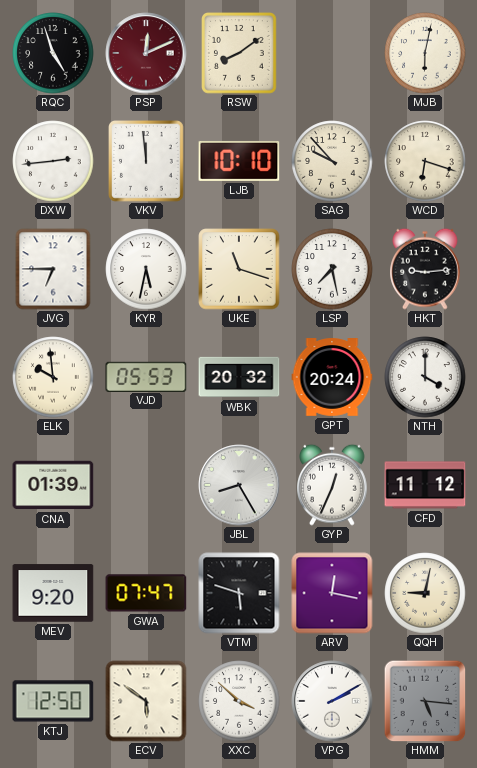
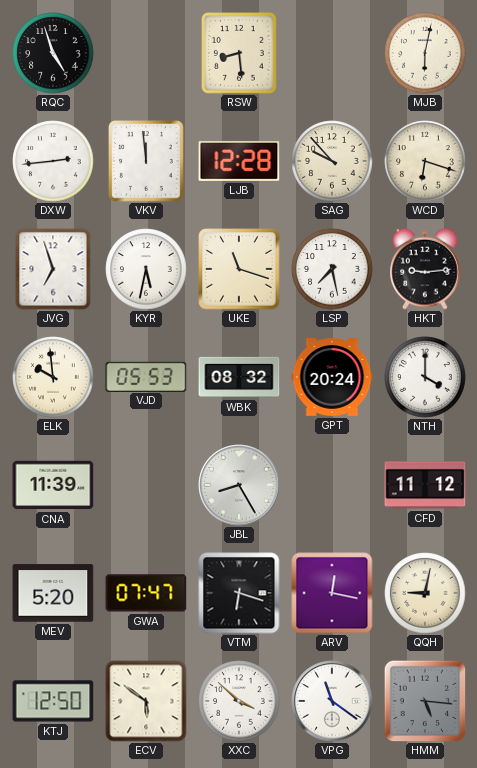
PSP: 12:11 -> none
RSW: 8:09 -> 8:29
LJB: 10:10 -> 12:28
JVG: 6:45 -> 6:57
WBK: 20:32 -> 08:32
CNA: 01:39 -> 11:39
GYP: 12:34 -> none
MEV: 9:20 -> 5:20
VTM: 5:48 -> 6:18
VPG: 2:10 -> 11:21
